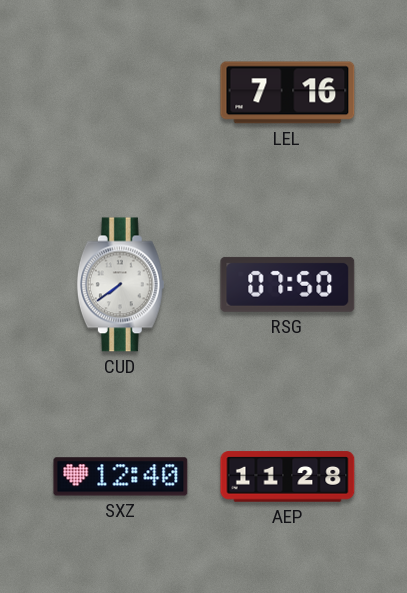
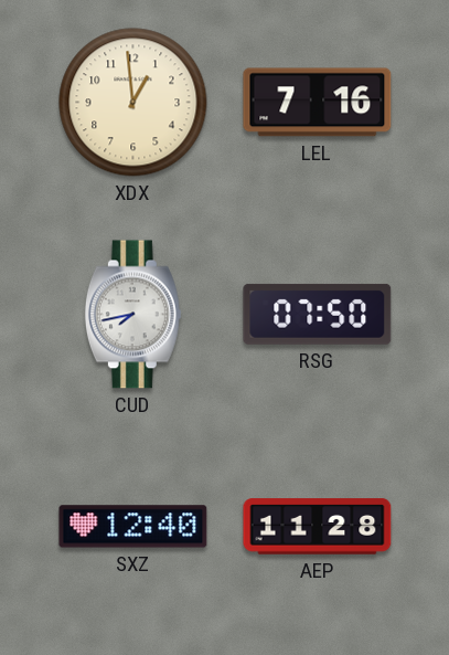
XDX: none -> 12:59
CUD: 7:39 -> 7:43
